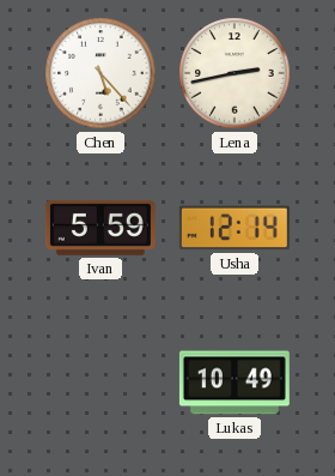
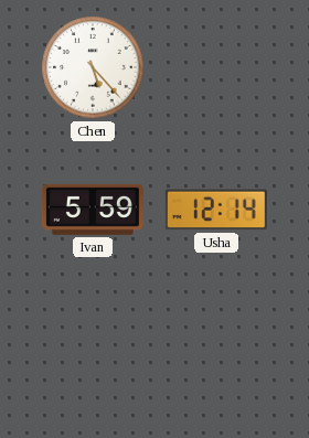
Lena: 2:43 -> none
Lukas: 10:49 -> none
